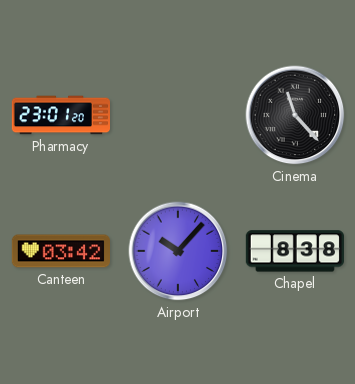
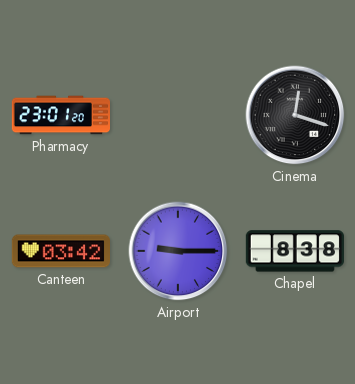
Cinema: 11:23 -> 12:18
Airport: 10:07 -> 9:15
